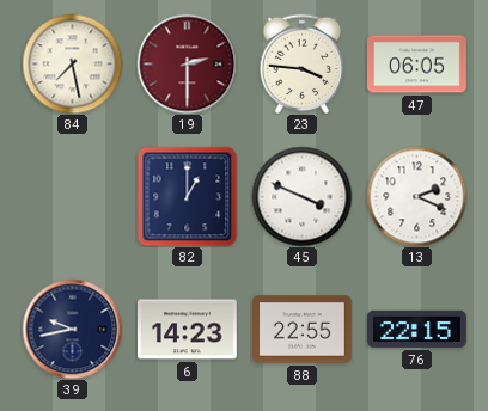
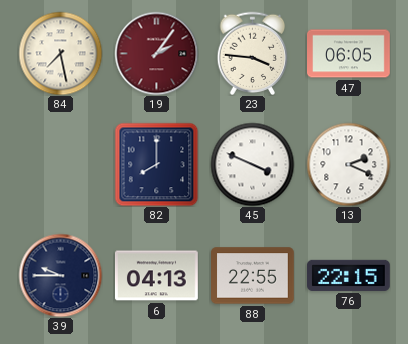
19: 2:30 -> 2:06
82: 1:00 -> 8:00
39: 9:43 -> 9:45
6: 14:23 -> 04:13
